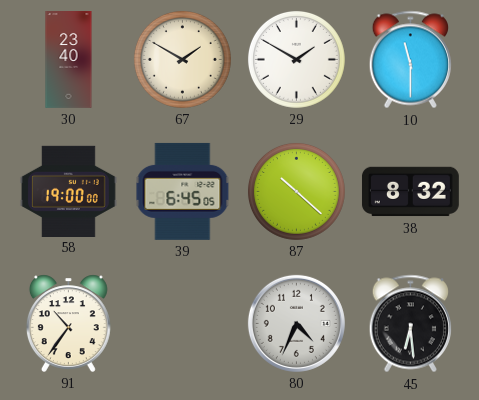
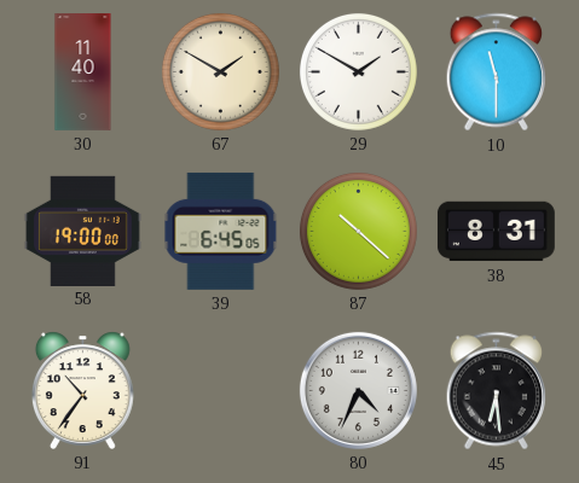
30: 23:40 -> 11:40
38: 8:32 -> 8:31
